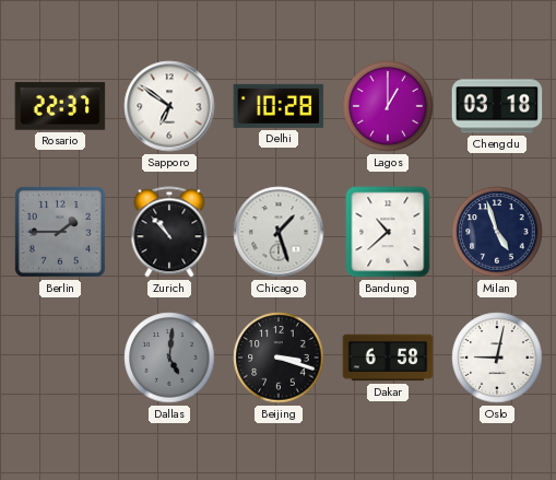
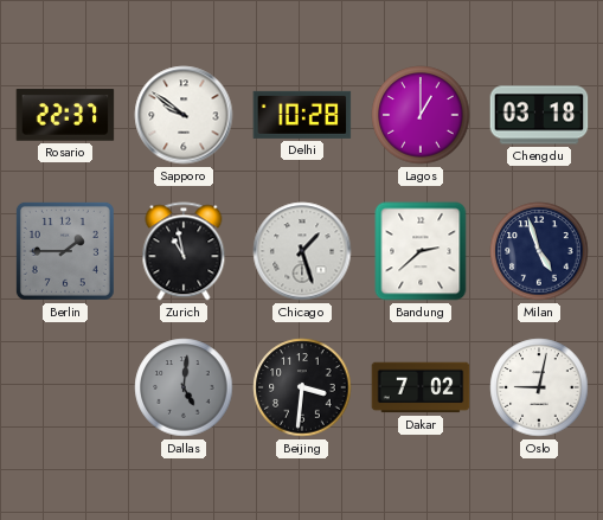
Sapporo: 6:51 -> 9:51
Zurich: 10:53 -> 10:58
Bandung: 10:38 -> 2:38
Beijing: 3:18 -> 3:31
Dakar: 6:58 -> 7:02
